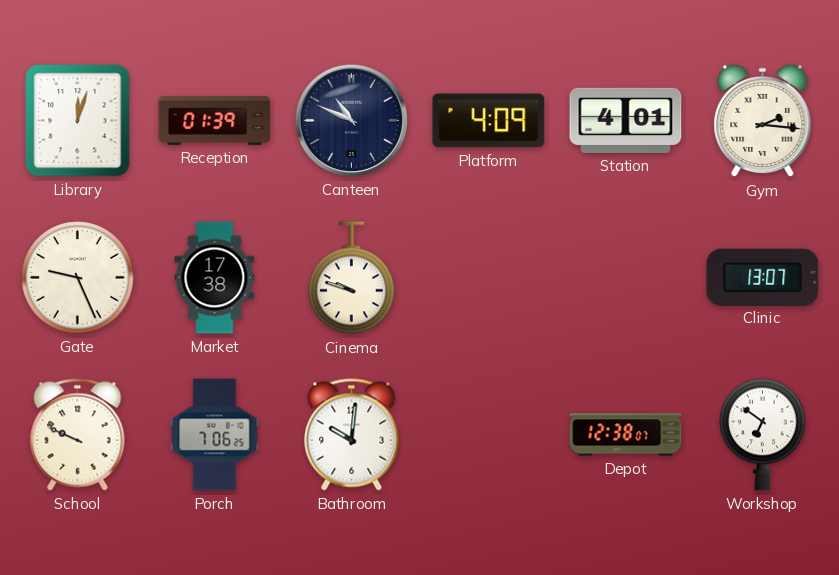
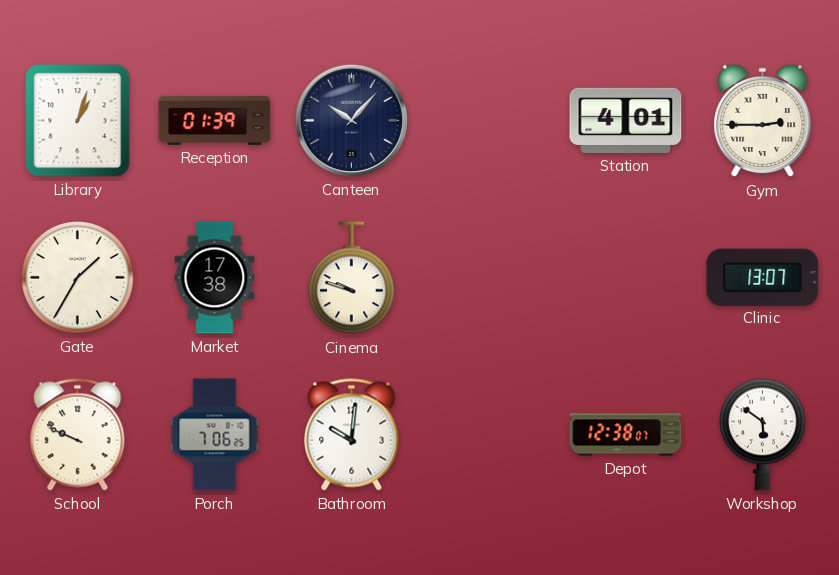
Library: 12:03 -> 1:03
Canteen: 10:49 -> 10:07
Platform: 4:09 -> none
Gym: 2:16 -> 2:45
Gate: 9:26 -> 1:35
Workshop: 6:51 -> 5:51
